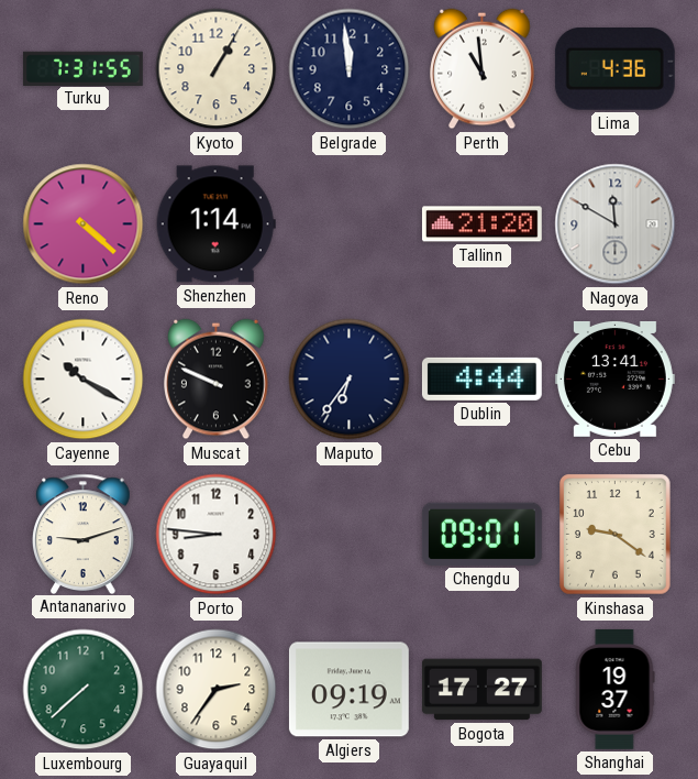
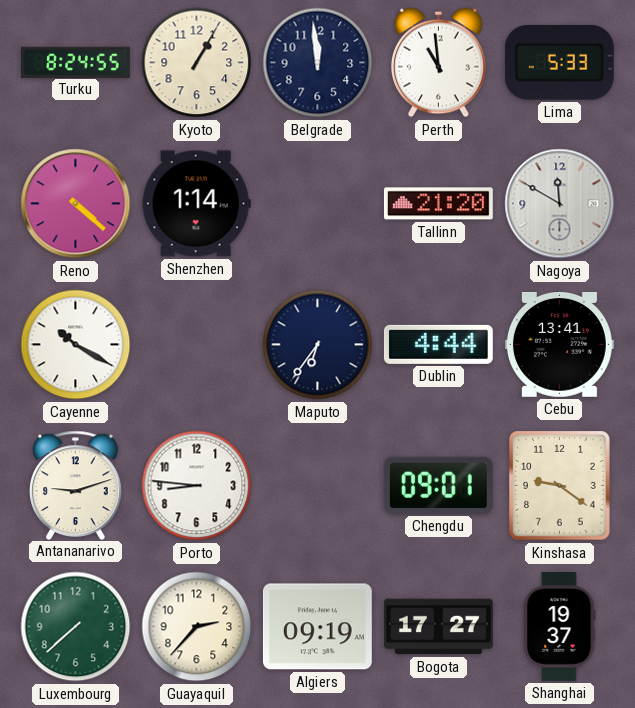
Turku: 7:31 -> 8:24
Lima: 4:36 -> 5:33
Muscat: 9:49 -> none
Guayaquil: 2:36 -> 2:37
